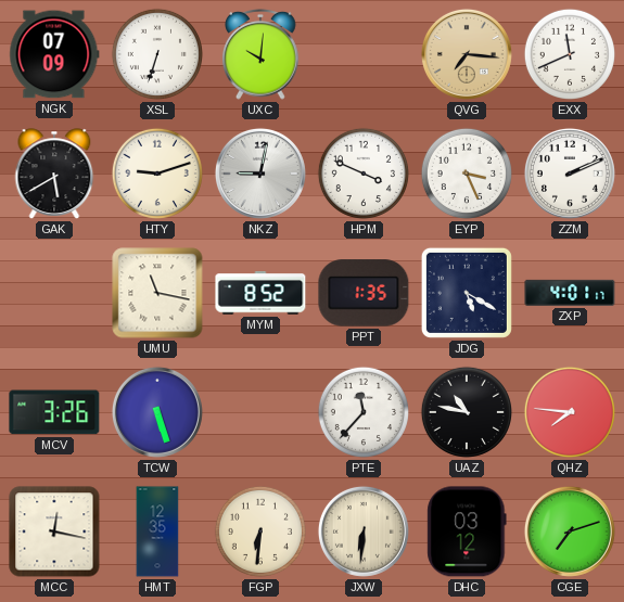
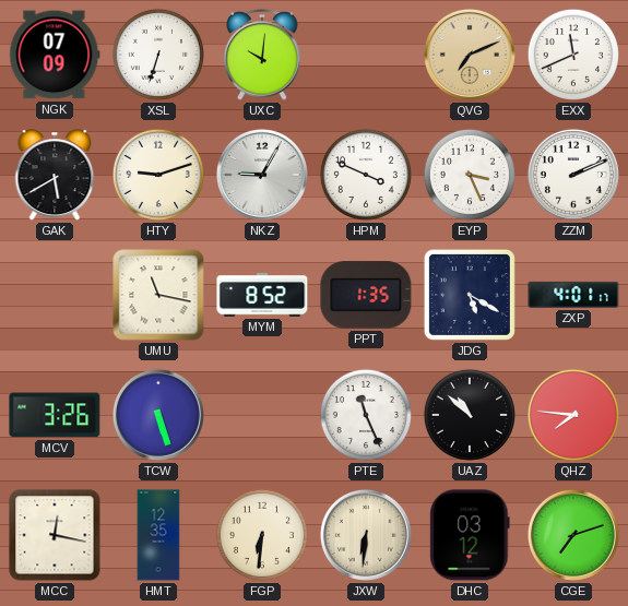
QVG: 7:16 -> 7:11
NKZ: 9:02 -> 9:05
PTE: 11:37 -> 11:26
UAZ: 10:47 -> 10:52
